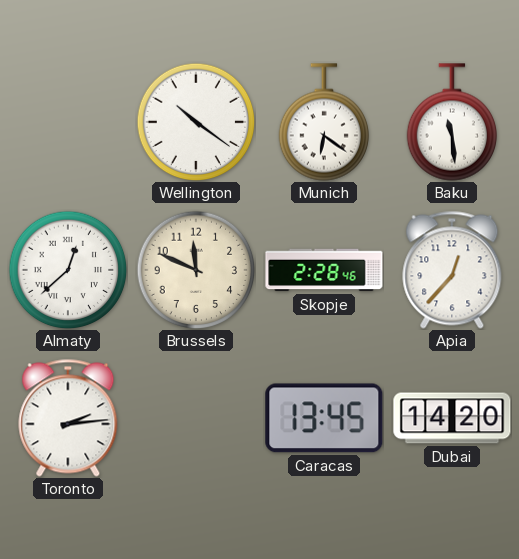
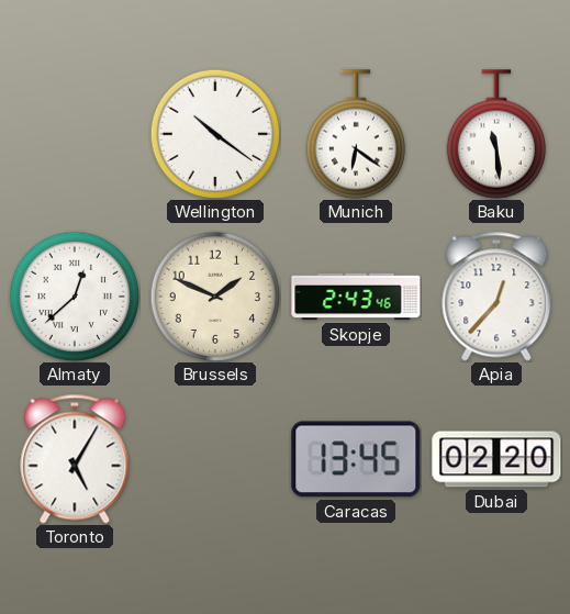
Brussels: 11:49 -> 1:49
Skopje: 2:28 -> 2:43
Toronto: 2:14 -> 5:05
Dubai: 14:20 -> 02:20
